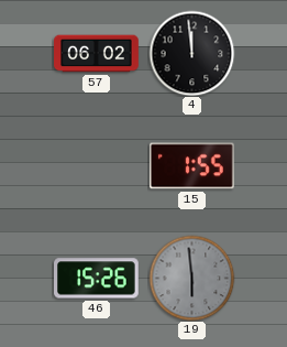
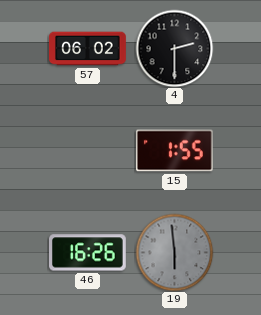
4: 11:59 -> 2:30
46: 15:26 -> 16:26
